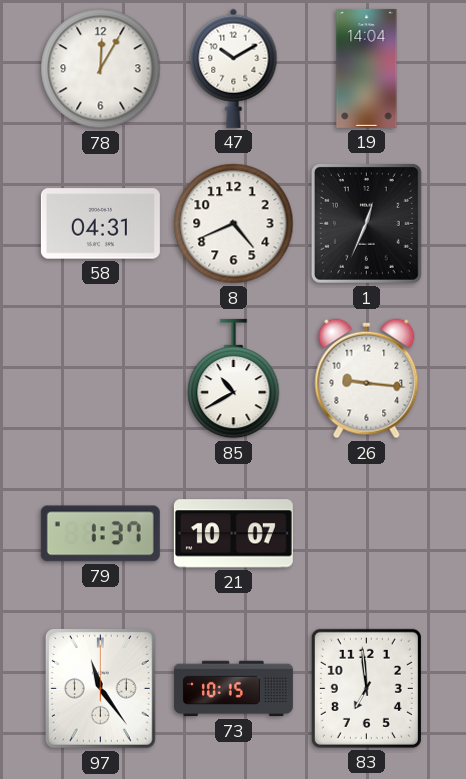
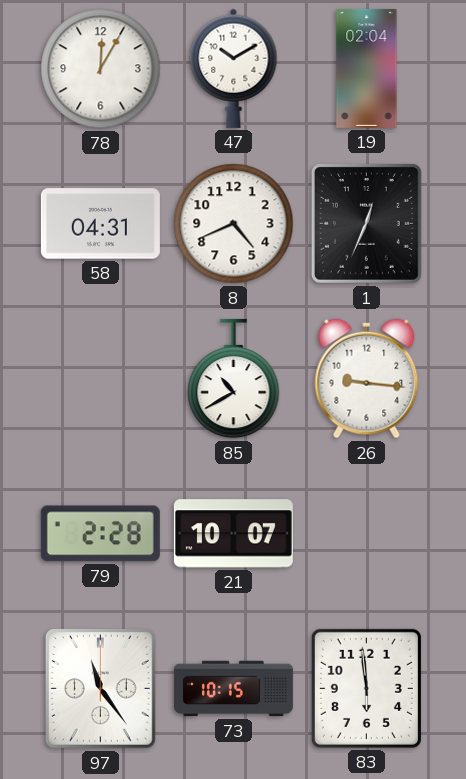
19: 14:04 -> 02:04
79: 1:37 -> 2:28
83: 6:59 -> 5:59
